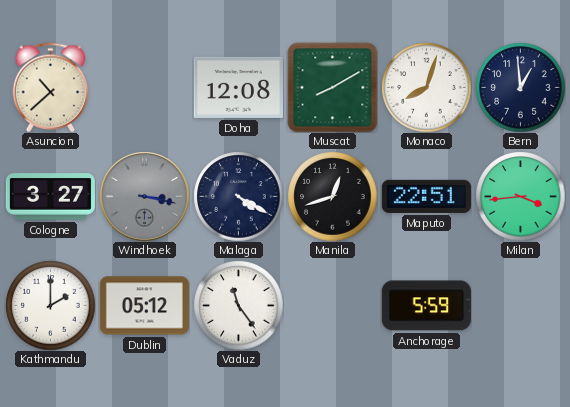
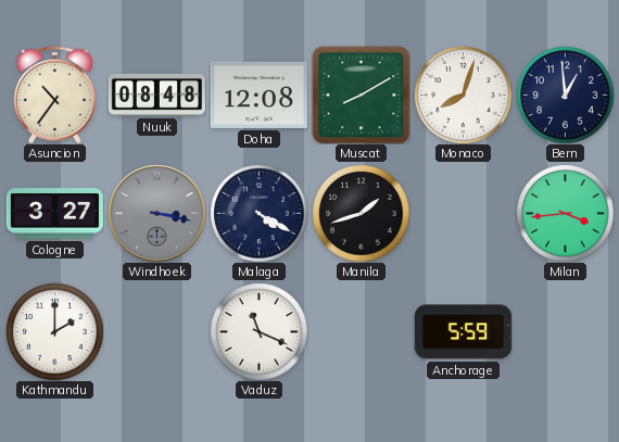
Asuncion: 10:38 -> 10:36
Nuuk: none -> 08:48
Manila: 12:42 -> 1:42
Maputo: 22:51 -> none
Dublin: 05:12 -> none
Vaduz: 11:24 -> 11:19
